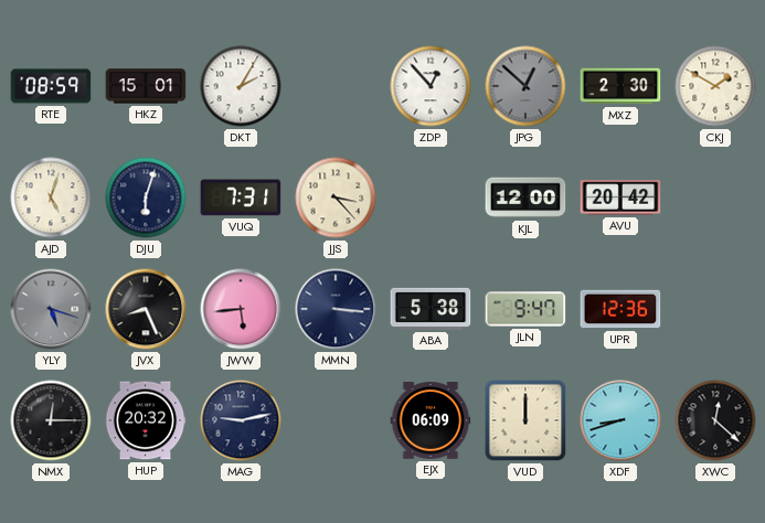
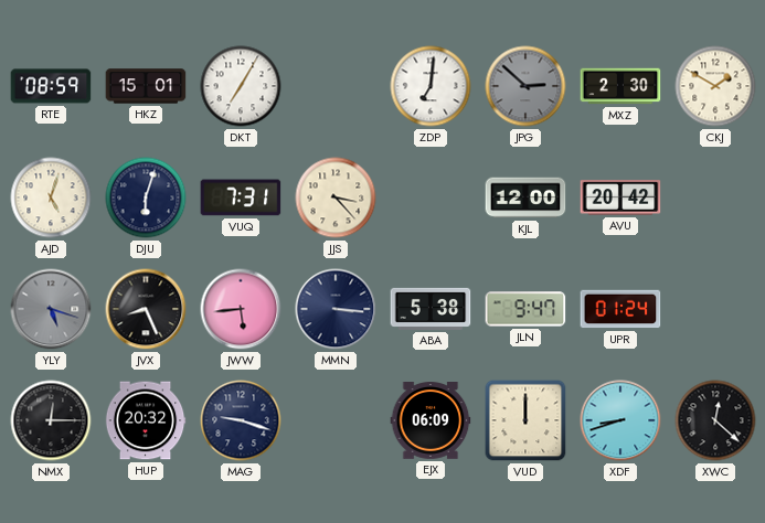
DKT: 2:05 -> 7:05
ZDP: 12:53 -> 7:01
JPG: 12:52 -> 2:52
UPR: 12:36 -> 01:24
MAG: 9:13 -> 9:18
